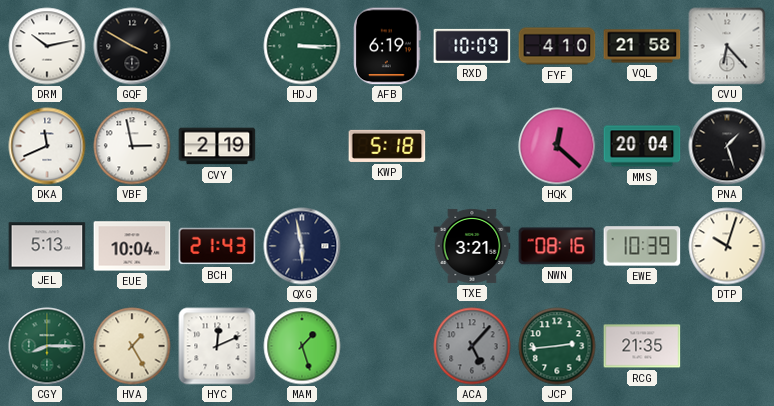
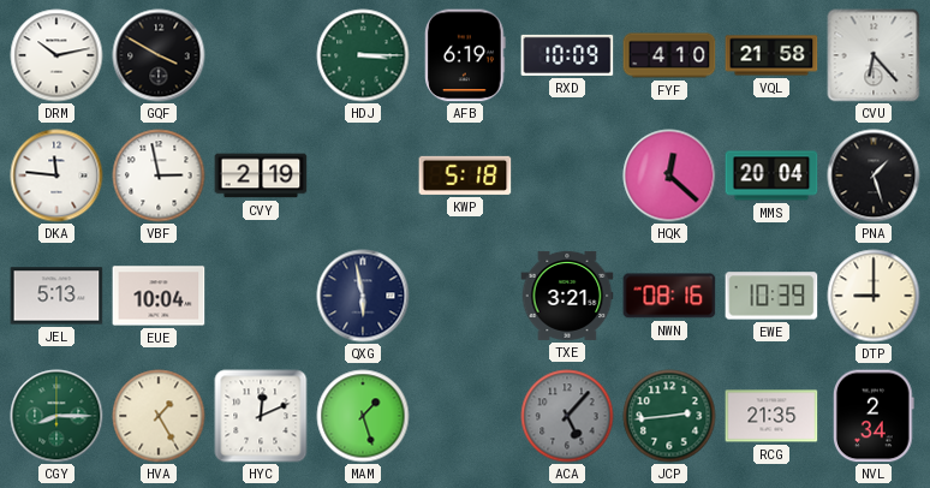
DKA: 11:41 -> 11:46
BCH: 21:43 -> none
DTP: 10:03 -> 9:00
NVL: none -> 2:34
